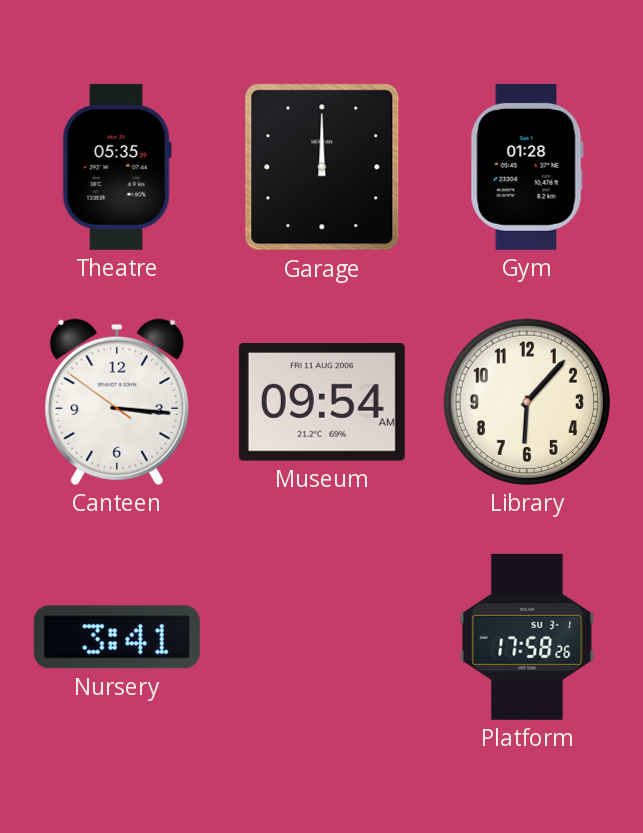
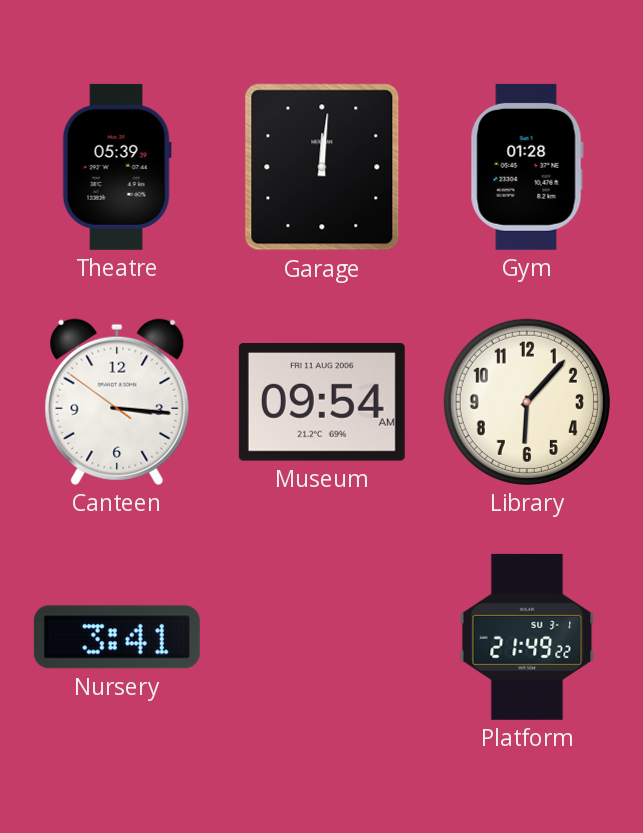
Theatre: 05:35 -> 05:39
Garage: 12:00 -> 12:01
Platform: 17:58 -> 21:49
